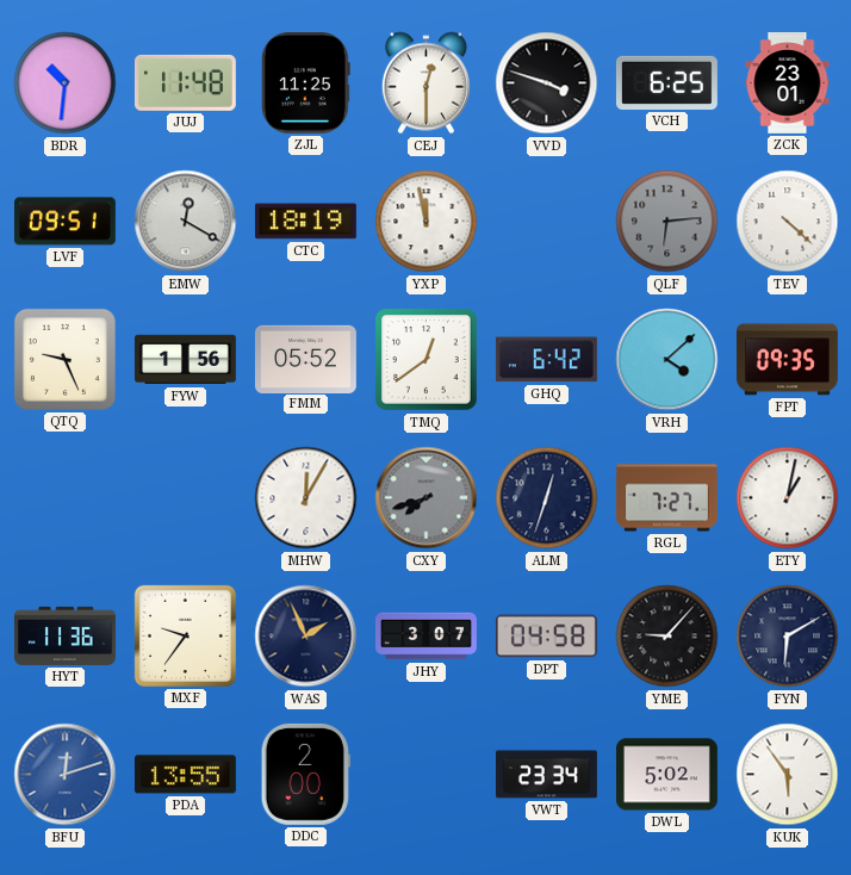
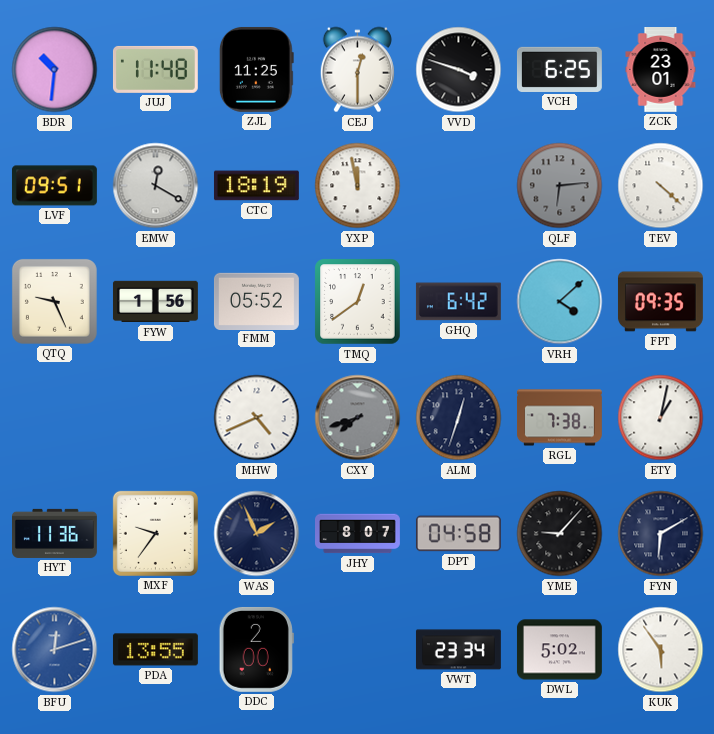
MHW: 12:05 -> 4:41
RGL: 7:27 -> 7:38
JHY: 3:07 -> 8:07
